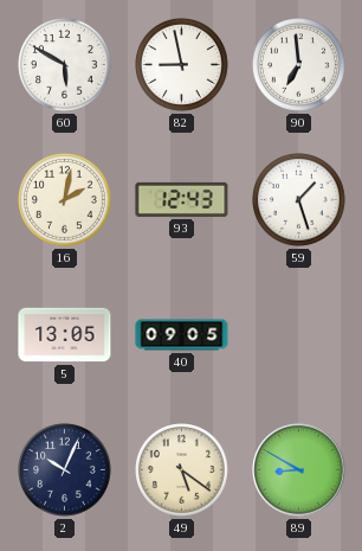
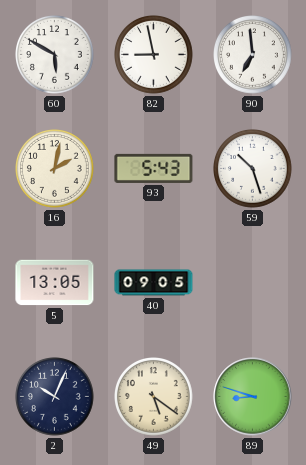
93: 12:43 -> 5:43
59: 1:27 -> 10:27
89: 8:50 -> 8:48
